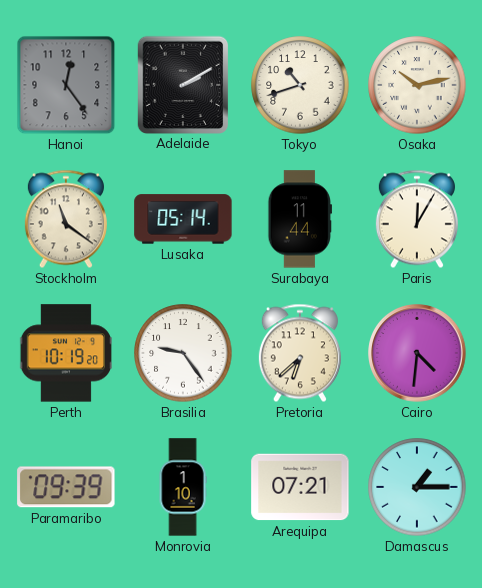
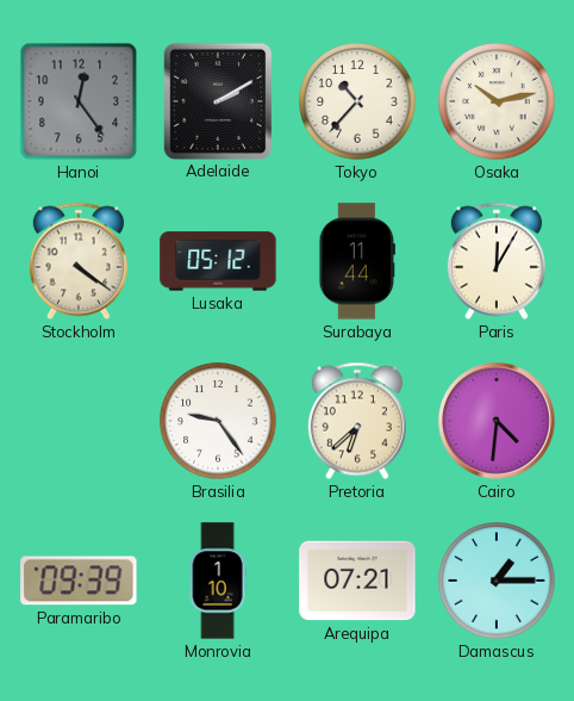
Tokyo: 10:42 -> 10:37
Stockholm: 11:21 -> 4:21
Lusaka: 05:14 -> 05:12
Perth: 10:19 -> none
